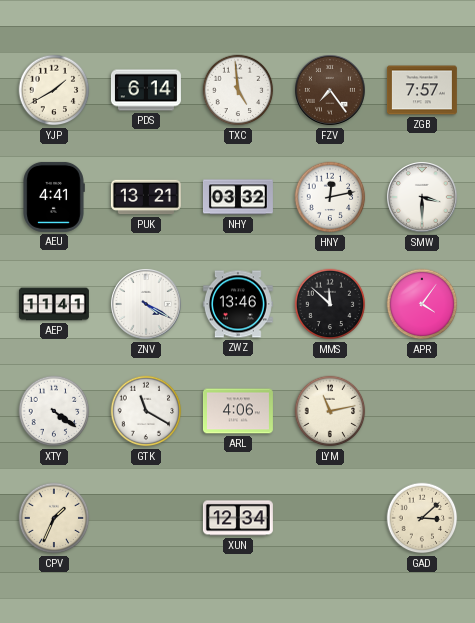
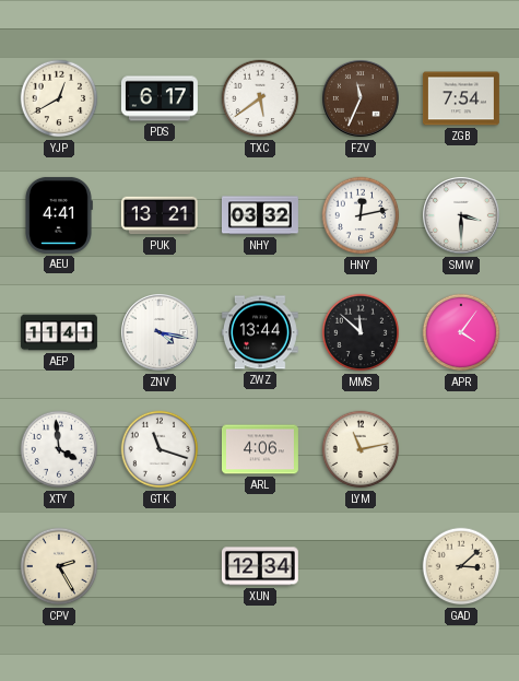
YJP: 1:40 -> 12:40
PDS: 6:14 -> 6:17
TXC: 4:59 -> 5:39
FZV: 7:24 -> 11:34
ZGB: 7:57 -> 7:54
ZNV: 4:20 -> 4:17
ZWZ: 13:46 -> 13:44
XTY: 4:21 -> 3:59
GTK: 11:20 -> 11:18
CPV: 1:34 -> 2:25
